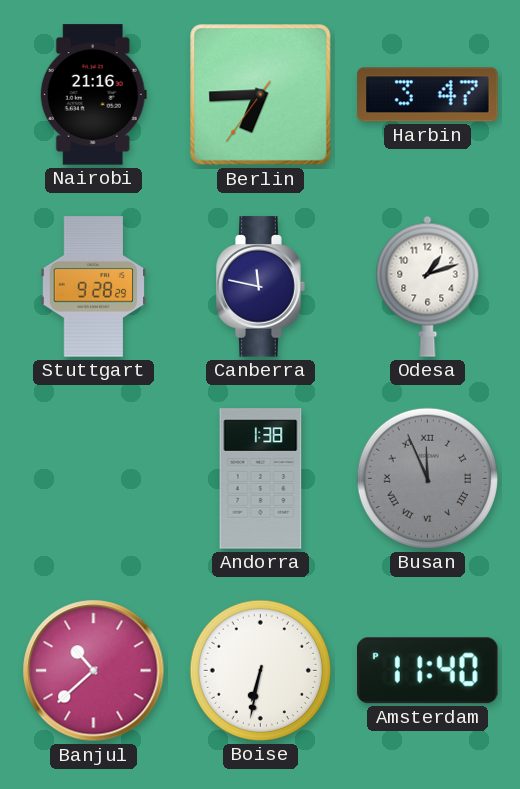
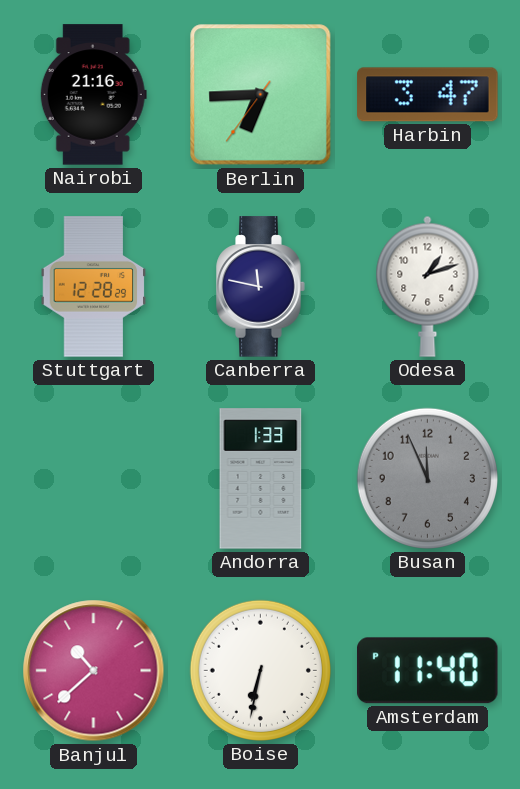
Stuttgart: 9:28 -> 12:28
Andorra: 1:38 -> 1:33
Busan numerals: Roman -> Arabic
